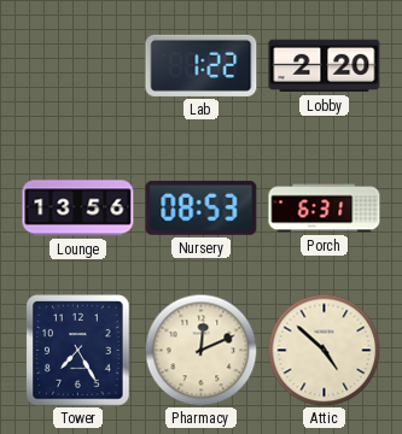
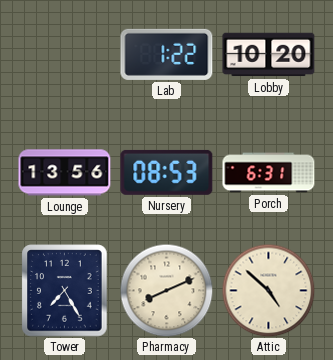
Lobby: 2:20 -> 10:20
Pharmacy: 12:11 -> 8:11
